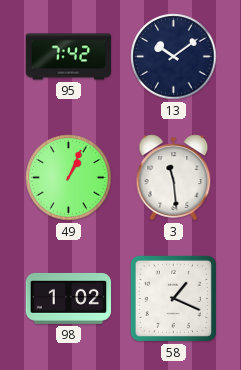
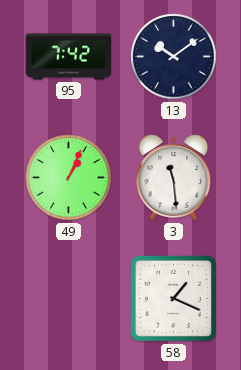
98: 1:02 -> none
